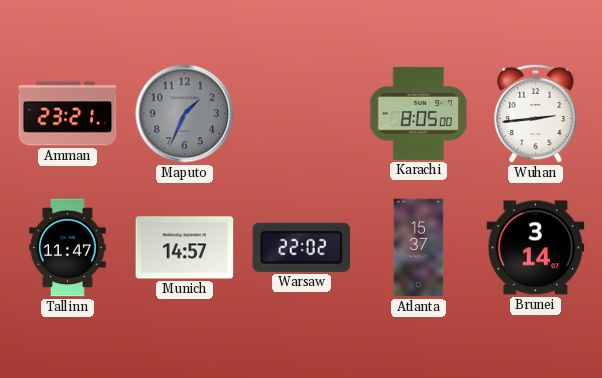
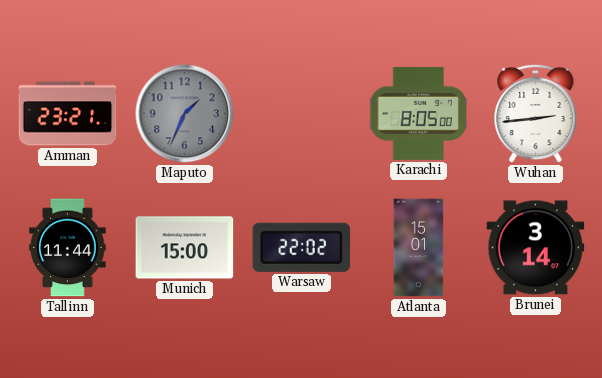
Tallinn: 11:47 -> 11:44
Munich: 14:57 -> 15:00
Atlanta: 15:37 -> 15:01
